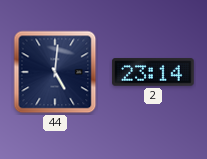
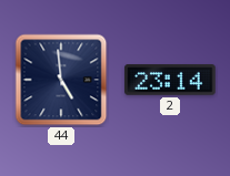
44: 5:01 -> 4:59
